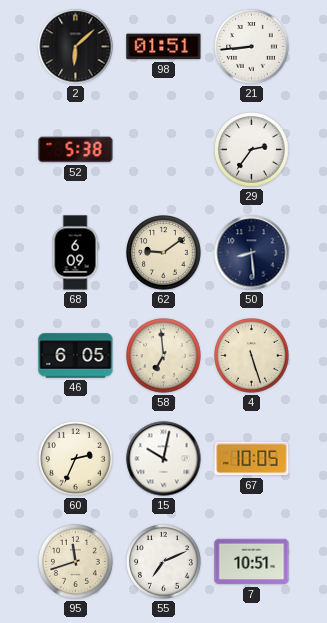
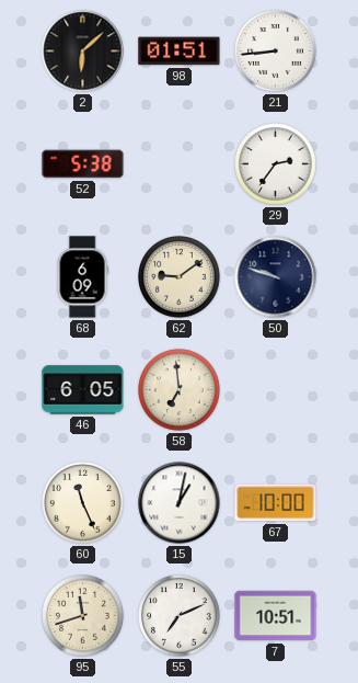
50: 8:29 -> 9:48
4: 5:27 -> none
60: 2:34 -> 11:26
15: 10:02 -> 1:02
67: 10:05 -> 10:00
